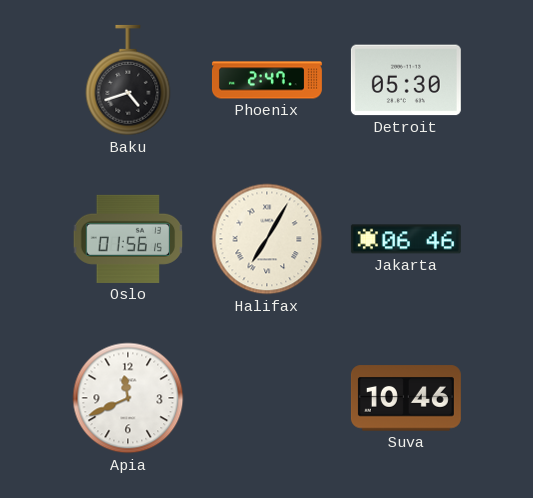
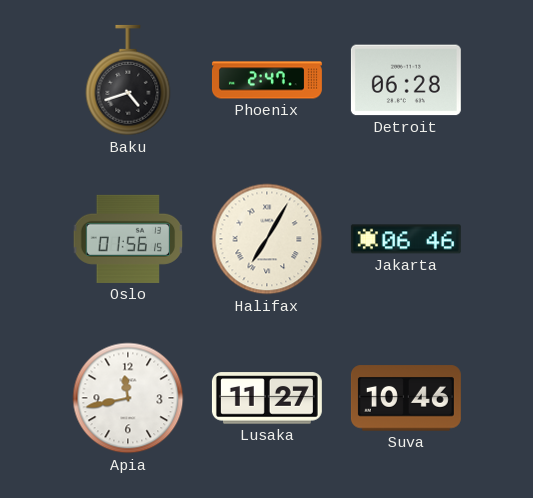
Detroit: 05:30 -> 06:28
Apia: 11:41 -> 11:43
Lusaka: none -> 11:27
